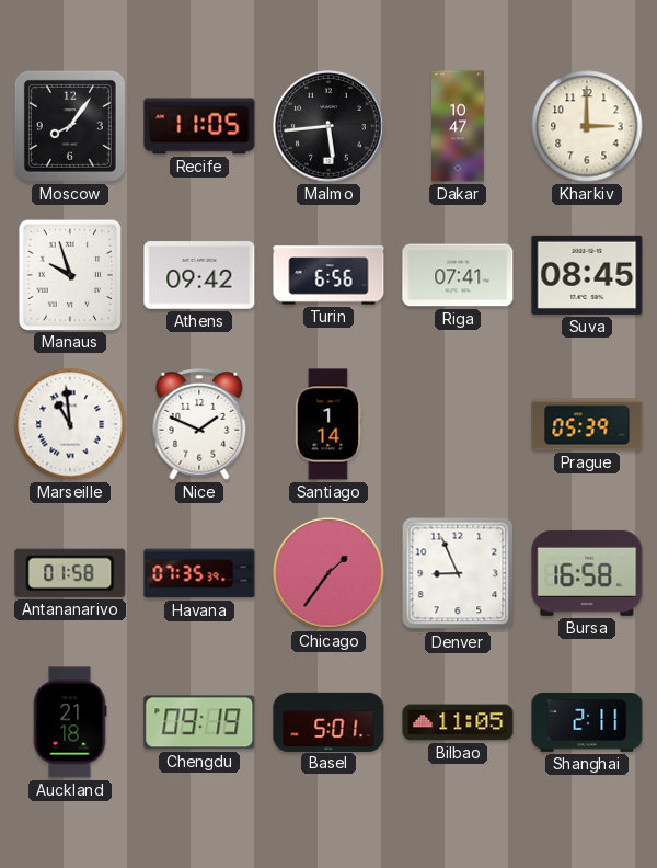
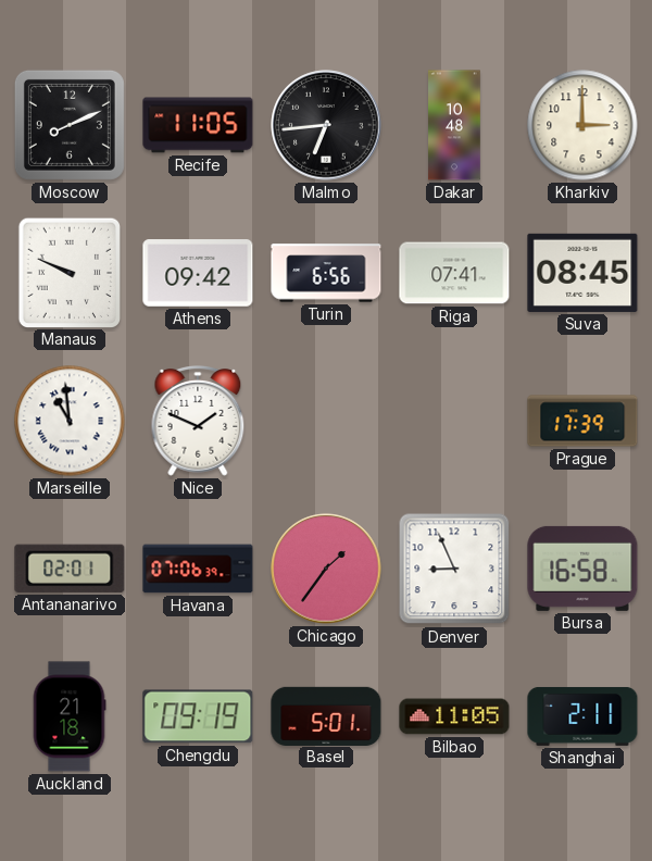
Moscow: 8:06 -> 8:11
Malmo: 5:44 -> 6:44
Dakar: 10:47 -> 10:48
Manaus: 9:57 -> 9:49
Santiago: 1:14 -> none
Prague: 05:39 -> 17:39
Antananarivo: 01:58 -> 02:01
Havana: 07:35 -> 07:06
